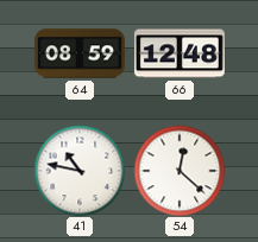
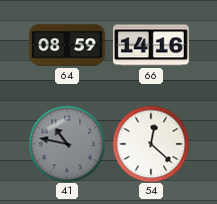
66: 12:48 -> 14:16
41 dial: white -> grey
